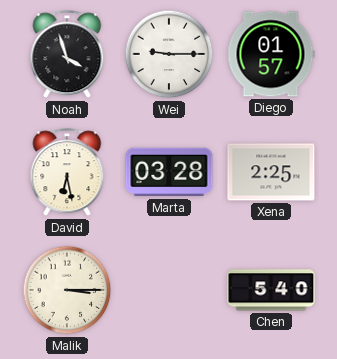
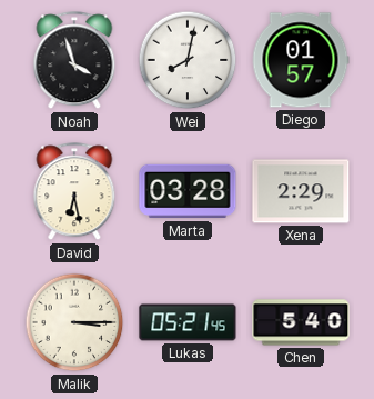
Wei: 9:15 -> 8:02
Xena: 2:25 -> 2:29
Lukas: none -> 05:21
